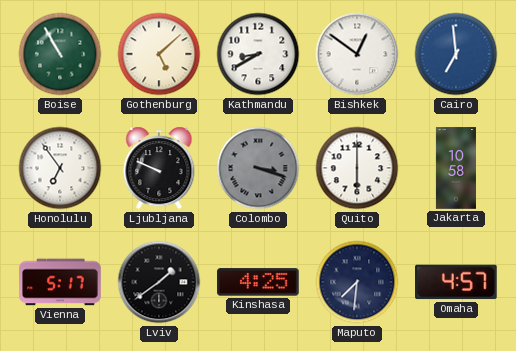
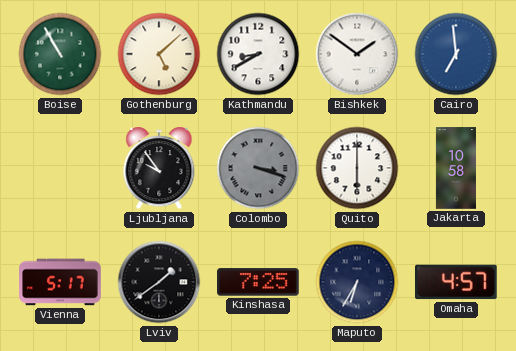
Bishkek: 12:51 -> 1:51
Honolulu: 6:54 -> none
Ljubljana: 9:49 -> 9:54
Kinshasa: 4:25 -> 7:25
Maputo: 7:31 -> 6:35
